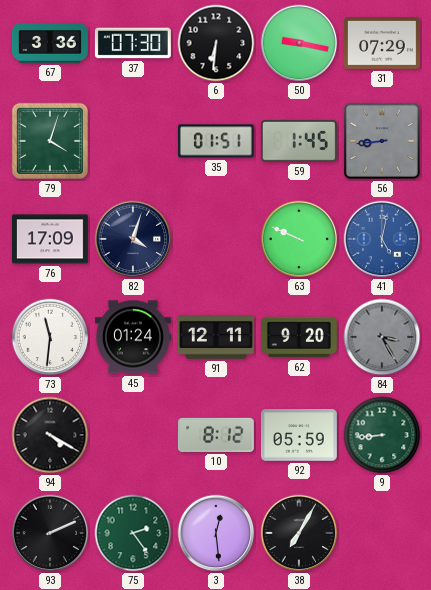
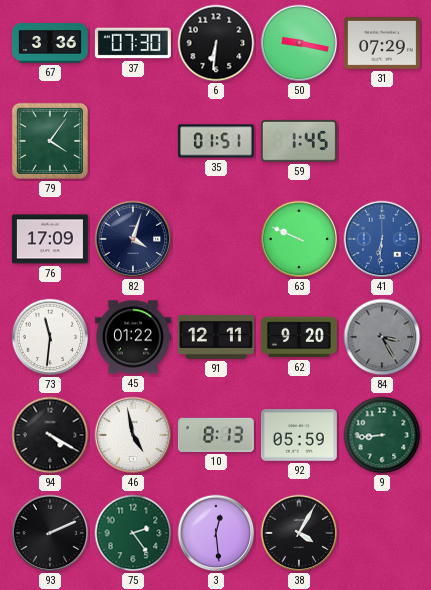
79: 4:03 -> 4:06
56: 8:44 -> none
41: 5:02 -> 6:31
45: 01:24 -> 01:22
46: none -> 4:58
10: 8:12 -> 8:13
38: 7:05 -> 4:05
